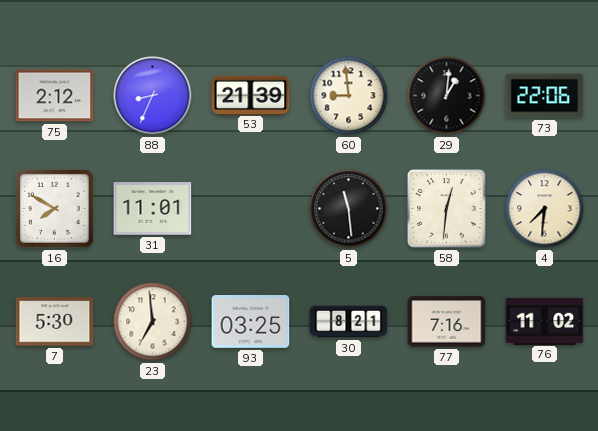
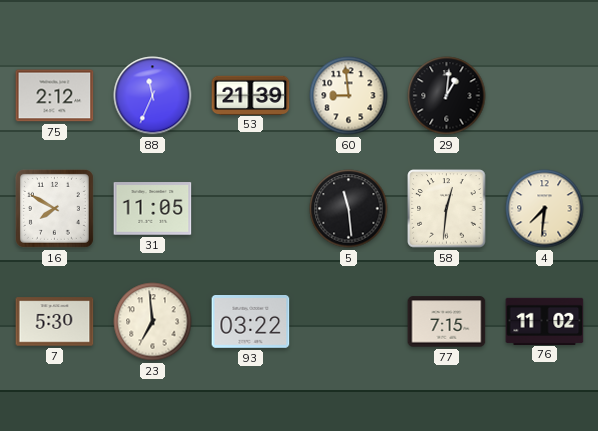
88: 8:34 -> 11:34
73: 22:06 -> none
31: 11:01 -> 11:05
93: 03:25 -> 03:22
30: 8:21 -> none
77: 7:16 -> 7:15
